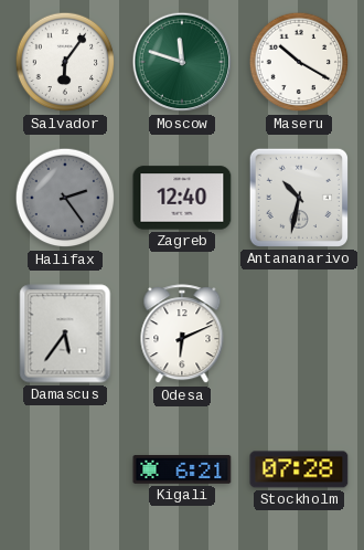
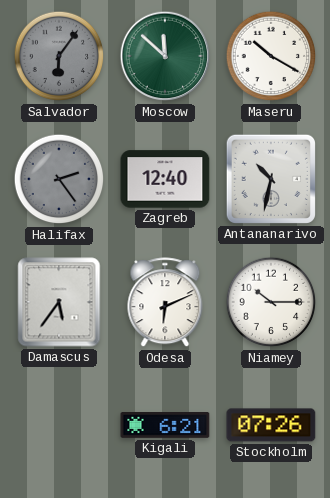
Salvador dial: white -> grey
Moscow: 11:48 -> 11:52
Niamey: none -> 10:15
Stockholm: 07:28 -> 07:26
